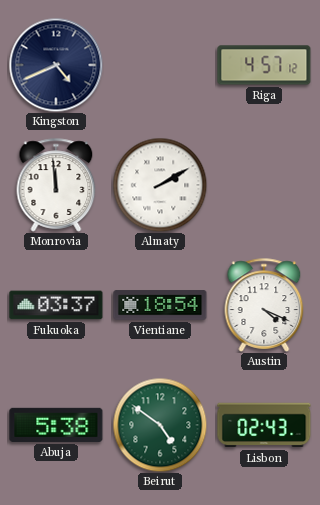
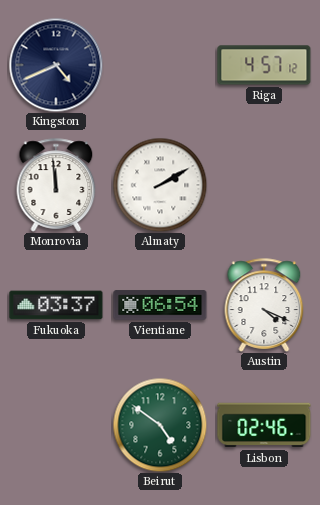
Vientiane: 18:54 -> 06:54
Abuja: 5:38 -> none
Lisbon: 02:43 -> 02:46
